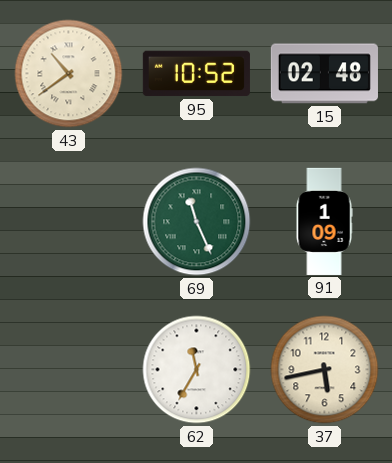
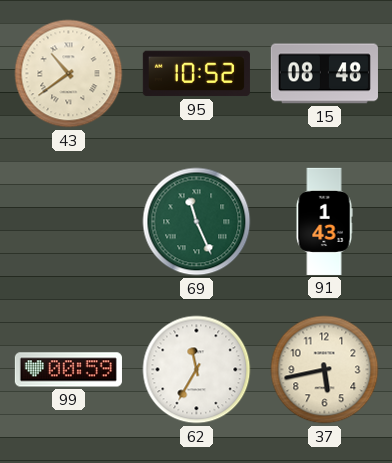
15: 02:48 -> 08:48
91: 1:09 -> 1:43
99: none -> 00:59
